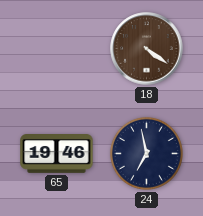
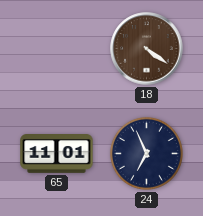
65: 19:46 -> 11:01
24: 6:58 -> 6:56
